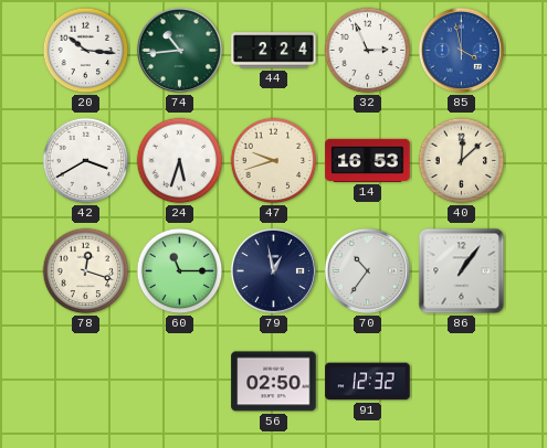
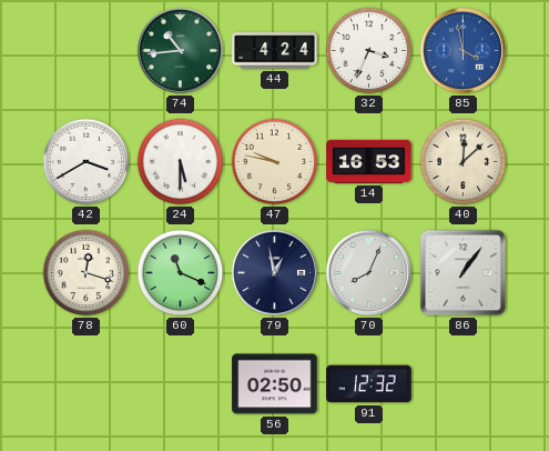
20: 10:16 -> none
44: 2:24 -> 4:24
32: 2:56 -> 3:34
24: 5:33 -> 5:30
47: 9:42 -> 9:47
60: 11:15 -> 11:19
70: 10:36 -> 8:04
